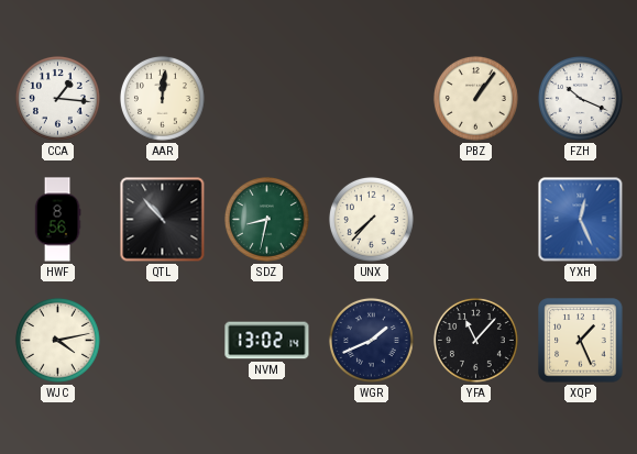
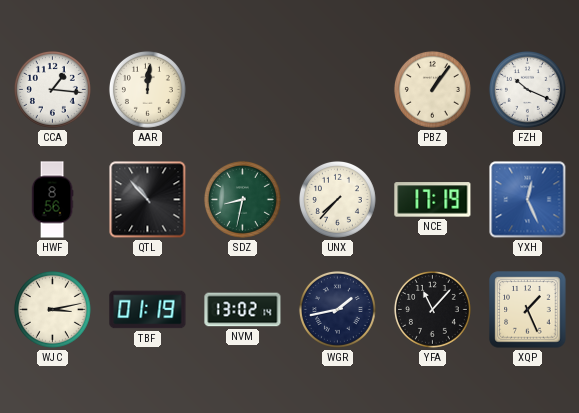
NCE: none -> 17:19
WJC: 4:13 -> 3:13
TBF: none -> 01:19
WGR: 1:41 -> 1:43
